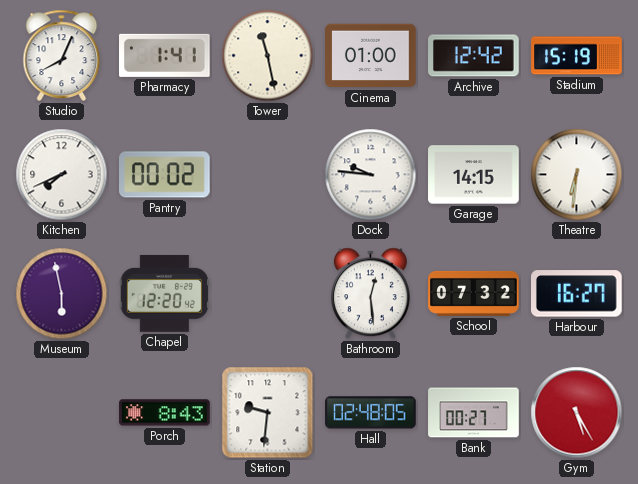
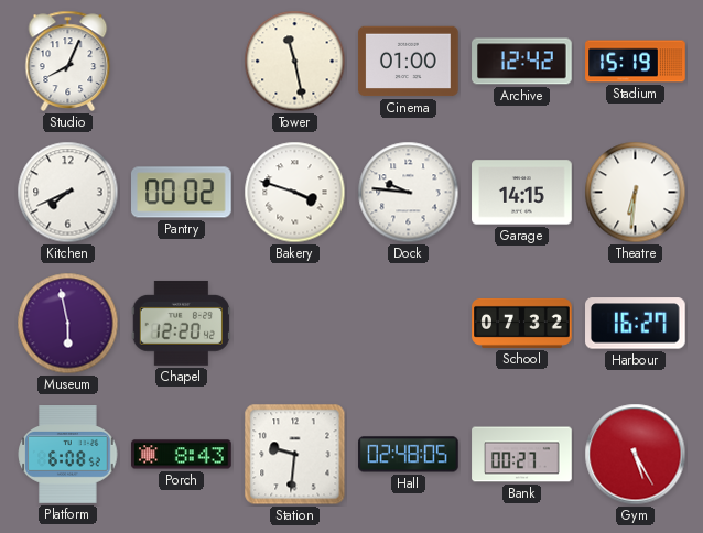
Pharmacy: 1:41 -> none
Bakery: none -> 3:48
Bathroom: 12:29 -> none
Platform: none -> 6:08
